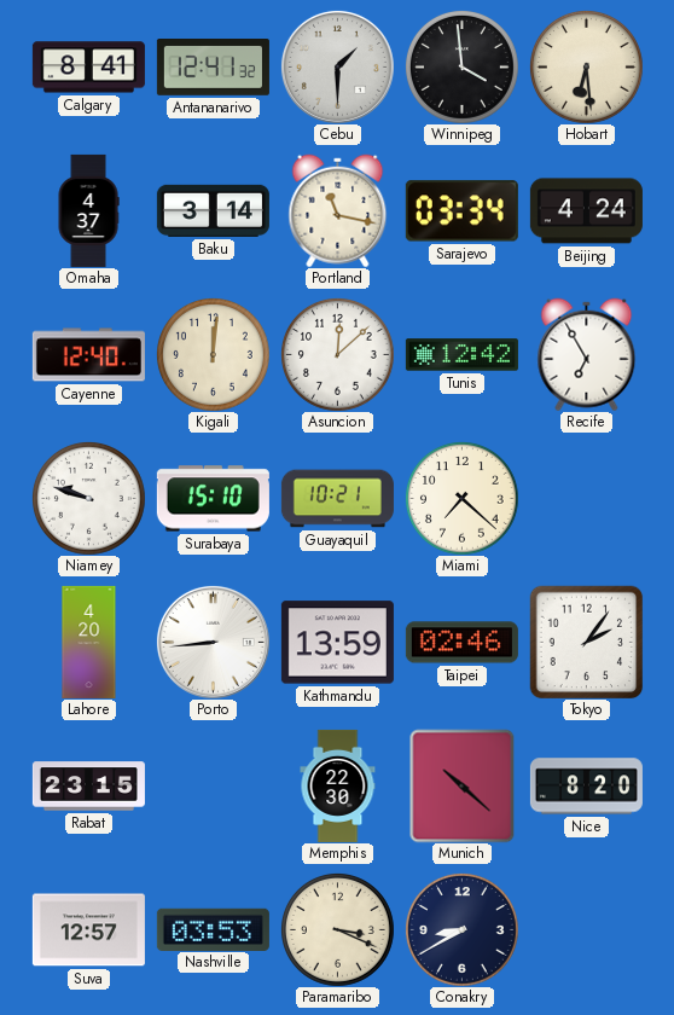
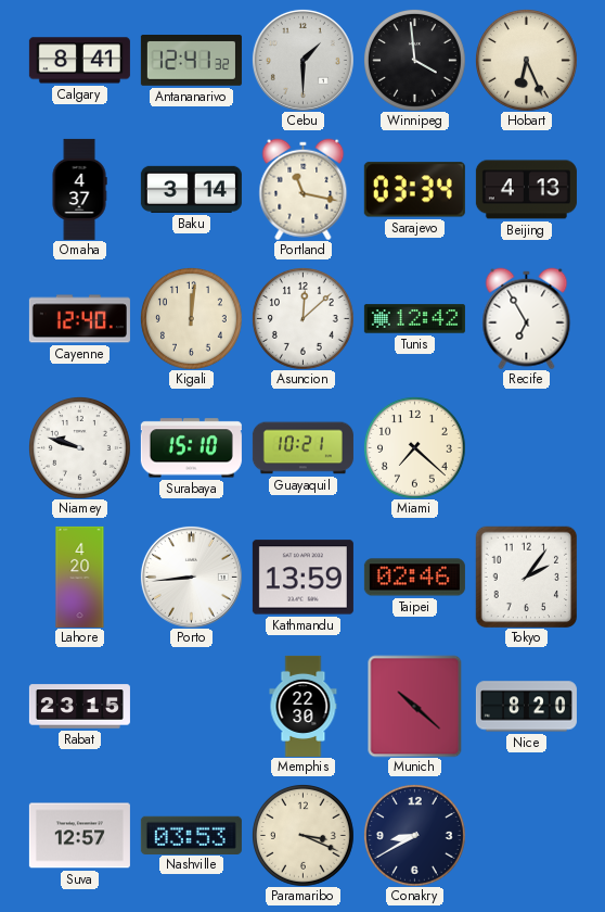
Hobart: 6:29 -> 6:26
Beijing: 4:24 -> 4:13
